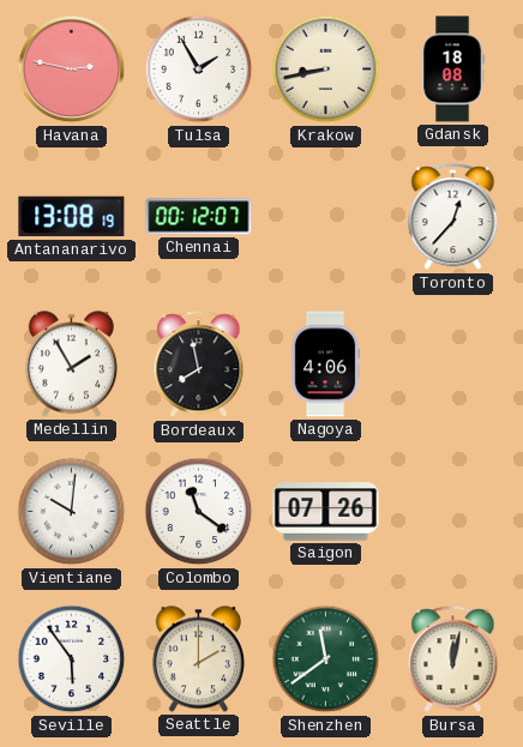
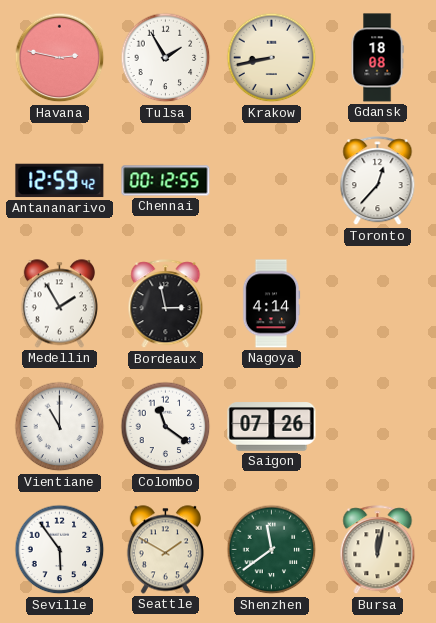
Antananarivo: 13:08 -> 12:59
Chennai: 00:12:07 -> 00:12:55
Bordeaux: 7:58 -> 2:58
Nagoya: 4:06 -> 4:14
Vientiane: 10:01 -> 11:00
Seattle: 2:00 -> 1:50
